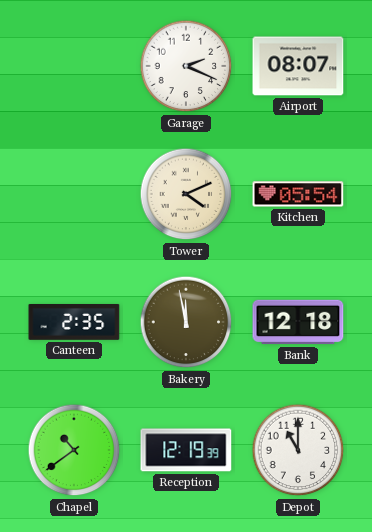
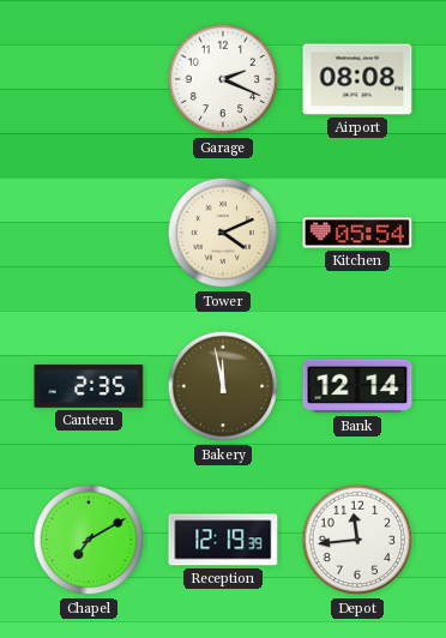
Airport: 08:07 -> 08:08
Bank: 12:18 -> 12:14
Chapel: 10:39 -> 7:10
Depot: 11:00 -> 11:44
